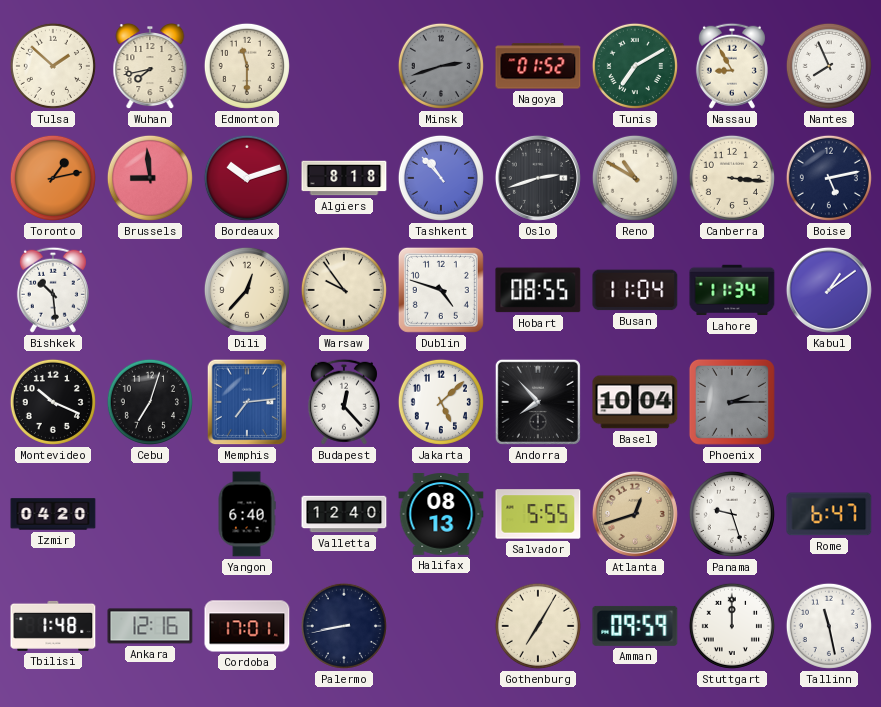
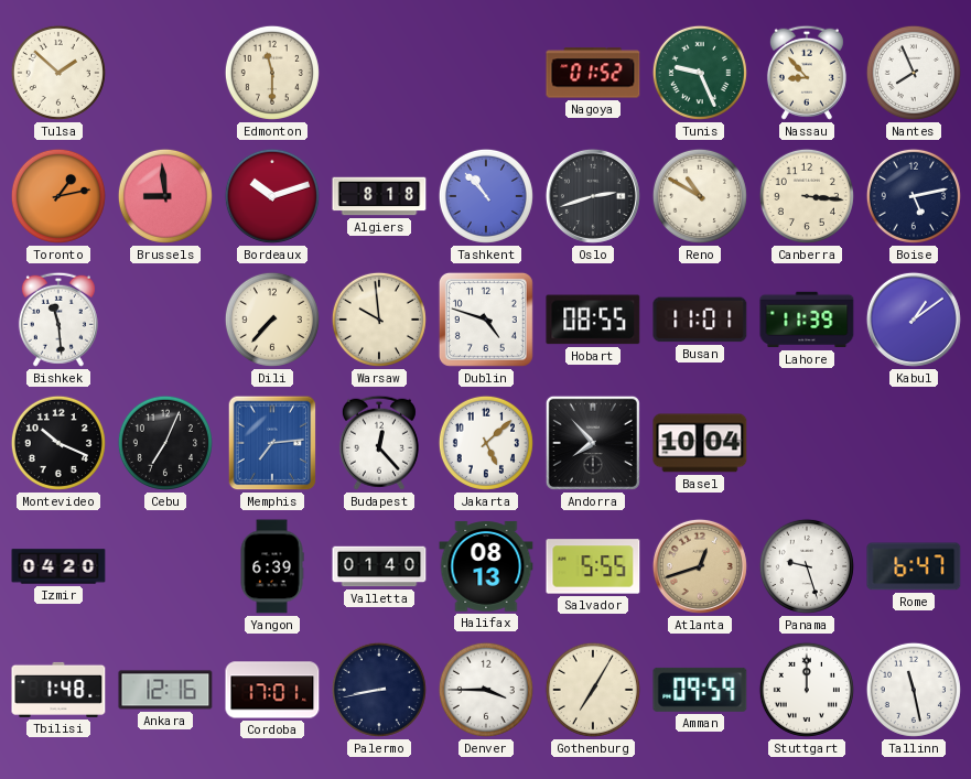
Wuhan: 7:43 -> none
Minsk: 2:42 -> none
Tunis: 7:10 -> 9:26
Nassau: 8:55 -> 8:53
Bishkek: 10:29 -> 11:29
Dili: 12:37 -> 7:37
Warsaw: 9:54 -> 9:59
Busan: 11:04 -> 11:01
Lahore: 11:34 -> 11:39
Cebu: 7:03 -> 7:04
Phoenix: 2:15 -> none
Yangon: 6:40 -> 6:39
Valletta: 12:40 -> 01:40
Denver: none -> 3:45
